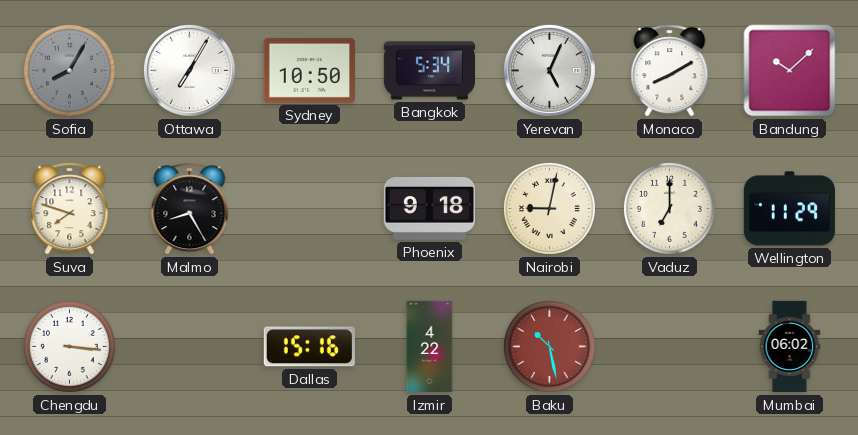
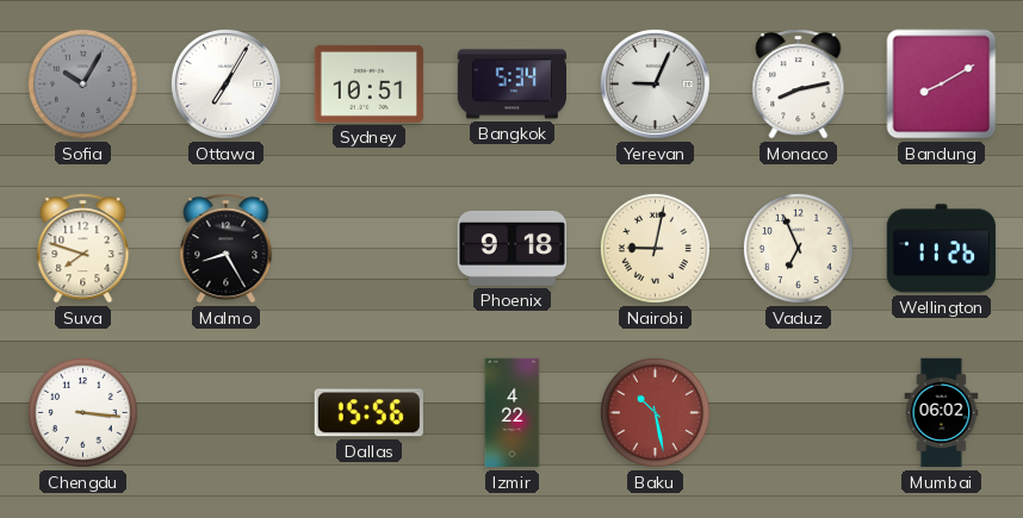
Sofia: 8:05 -> 10:05
Sydney: 10:50 -> 10:51
Yerevan: 5:04 -> 9:04
Monaco: 8:10 -> 8:13
Bandung: 10:08 -> 8:10
Vaduz: 7:00 -> 6:56
Wellington: 11:29 -> 11:26
Dallas: 15:16 -> 15:56
